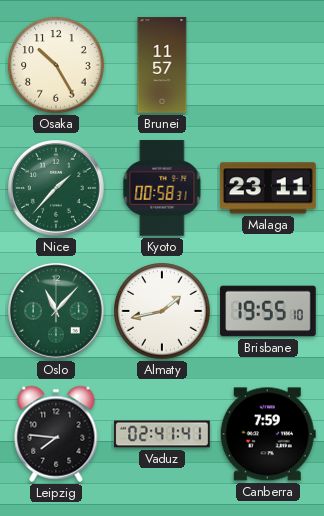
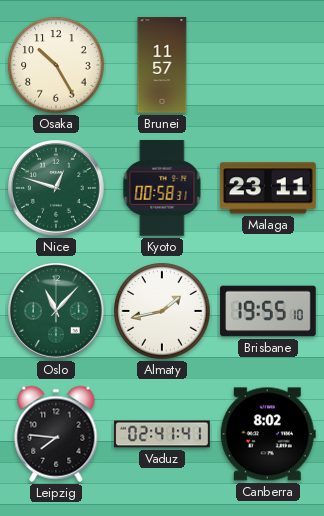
Nice: 1:37 -> 12:48
Canberra: 7:59 -> 8:02
